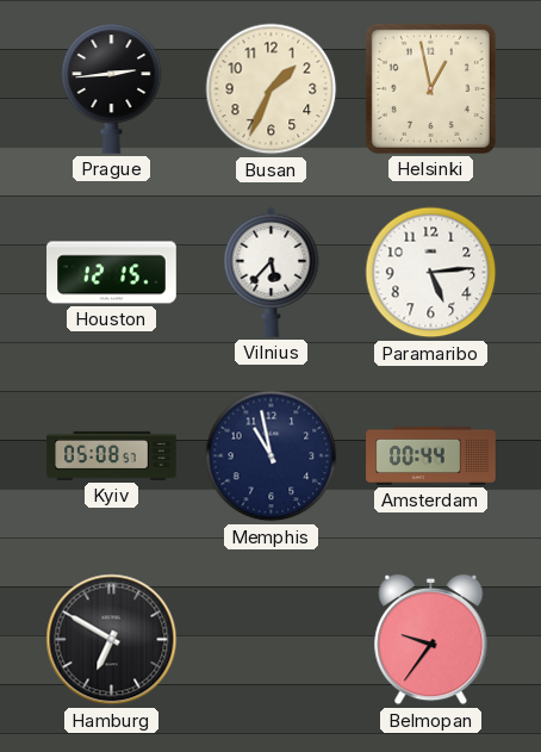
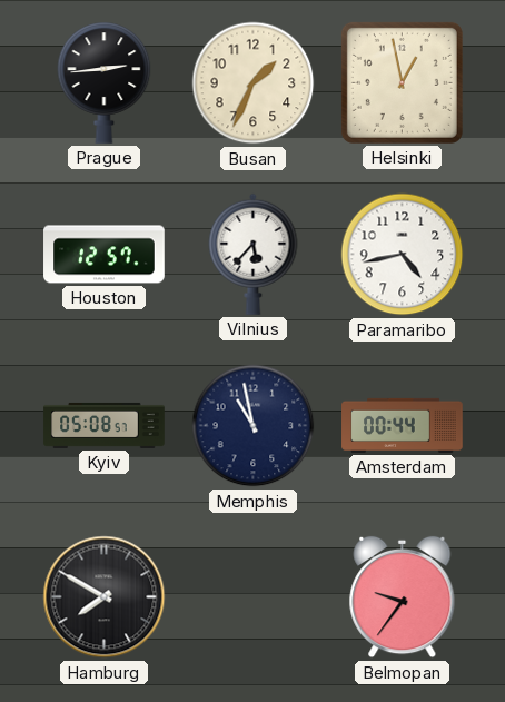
Houston: 12:15 -> 12:57
Paramaribo: 5:14 -> 4:43
Hamburg: 6:50 -> 7:50
